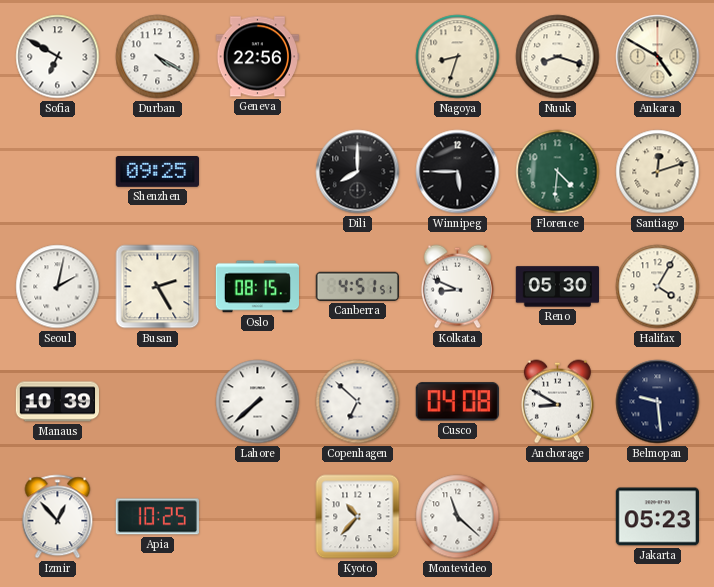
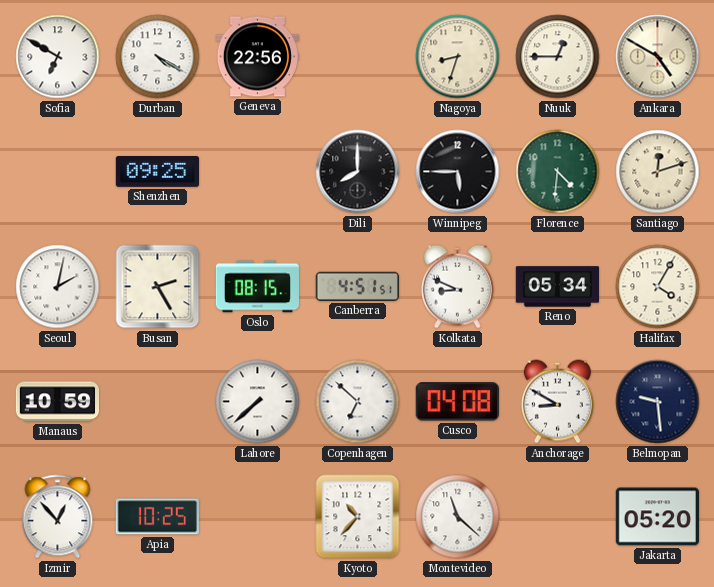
Nuuk: 8:18 -> 12:45
Reno: 05:30 -> 05:34
Manaus: 10:39 -> 10:59
Jakarta: 05:23 -> 05:20
